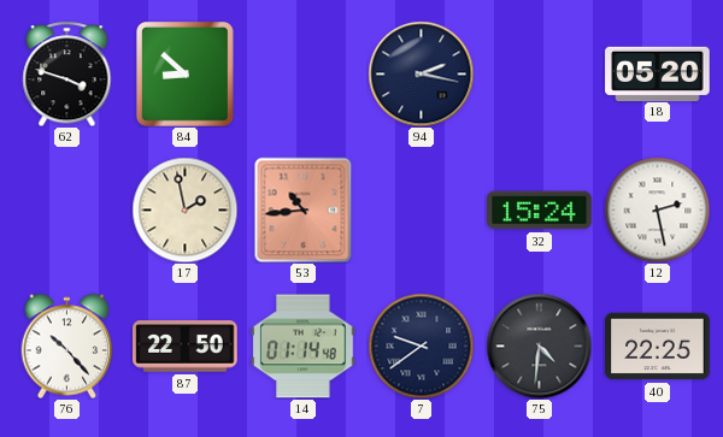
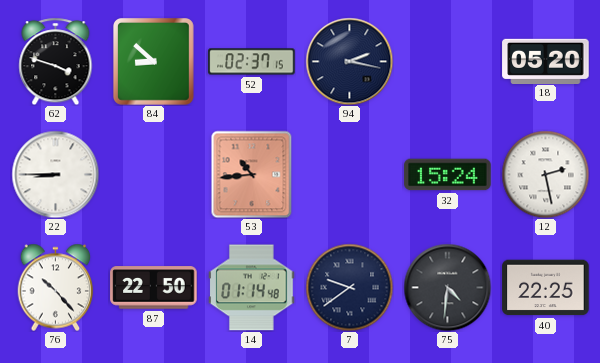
52: none -> 02:37
22: none -> 8:45
17: 1:58 -> none
